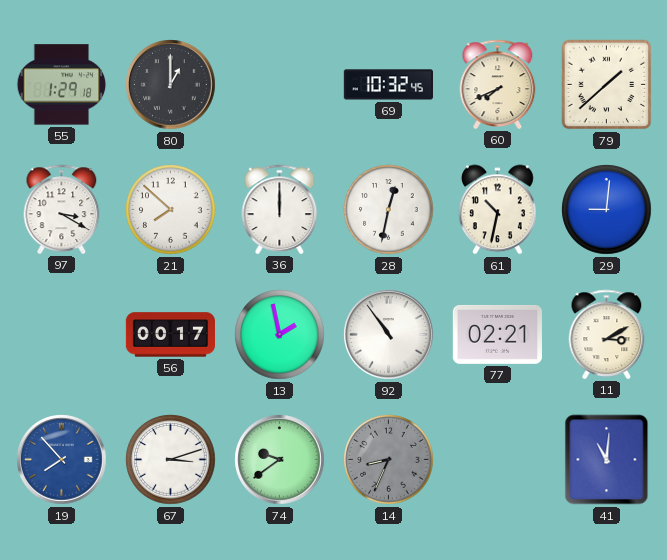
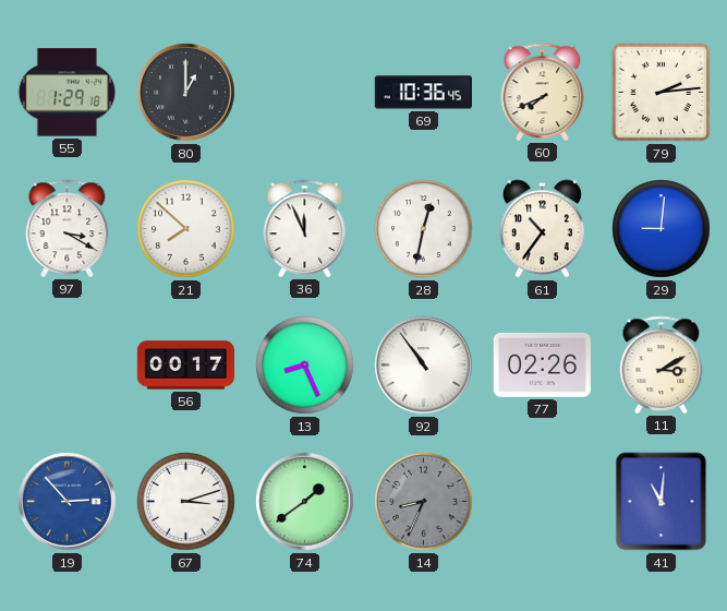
69: 10:32 -> 10:36
79: 1:38 -> 2:14
36: 12:00 -> 11:56
61: 10:32 -> 10:36
13: 1:58 -> 8:26
77: 02:21 -> 02:26
19: 7:53 -> 2:53
74: 9:39 -> 1:39
